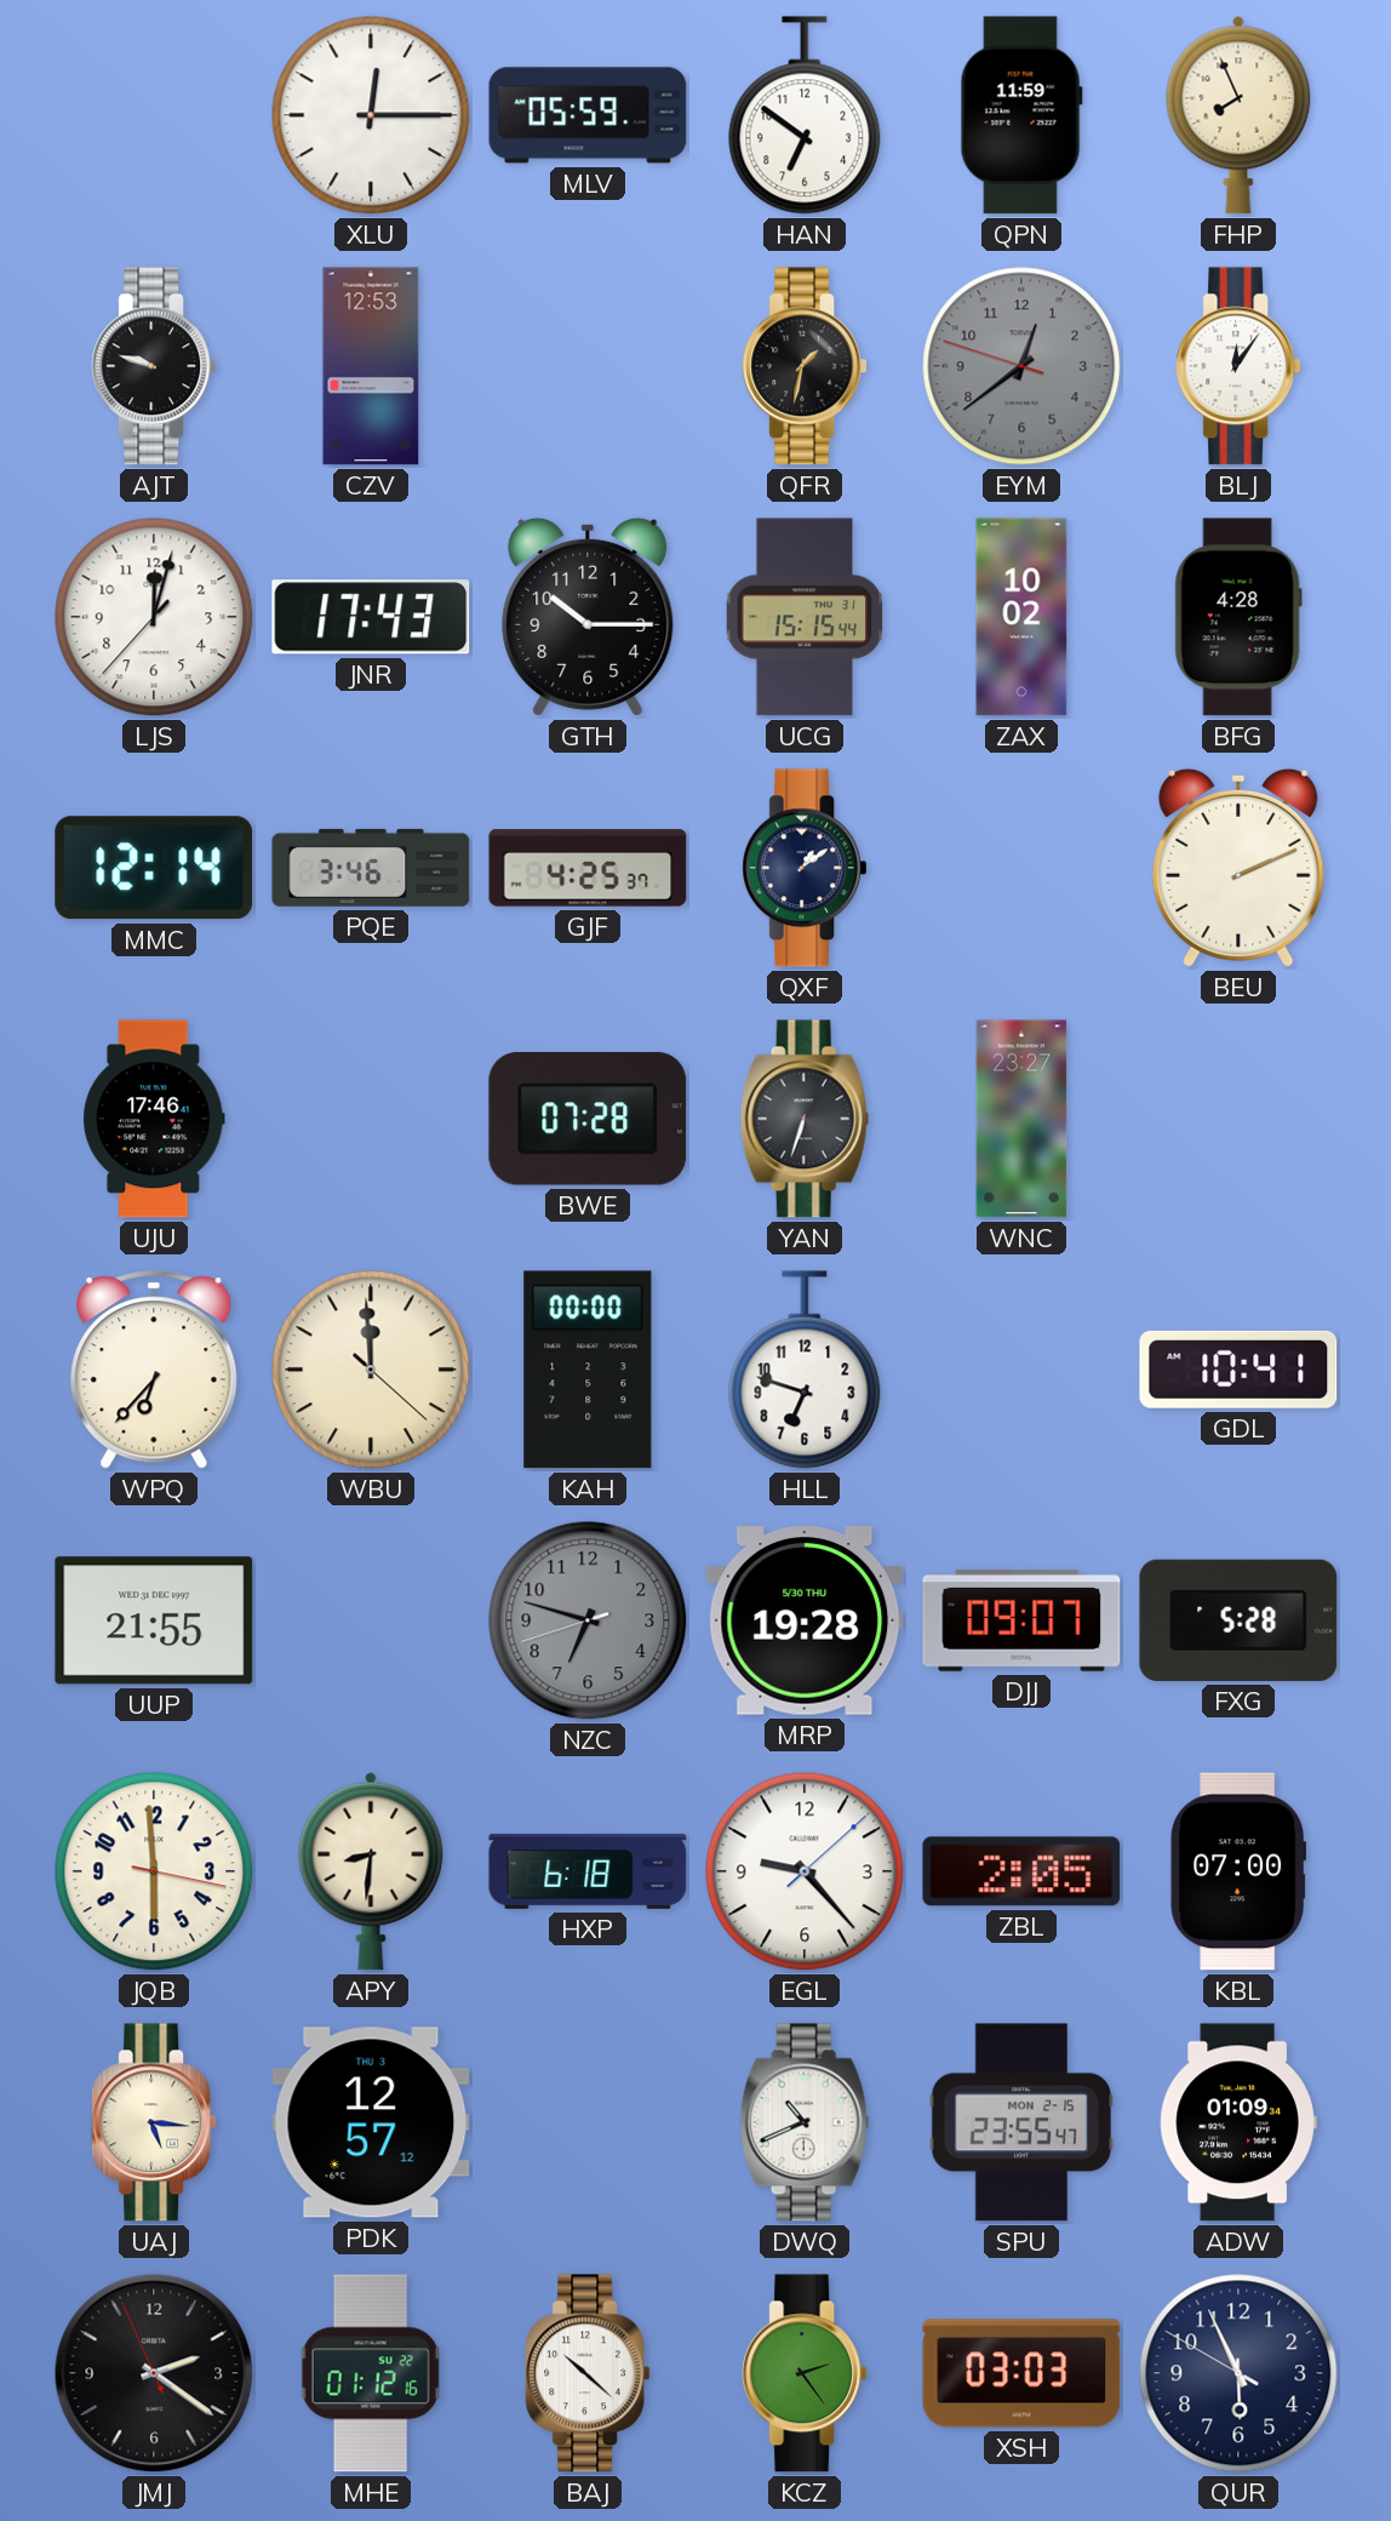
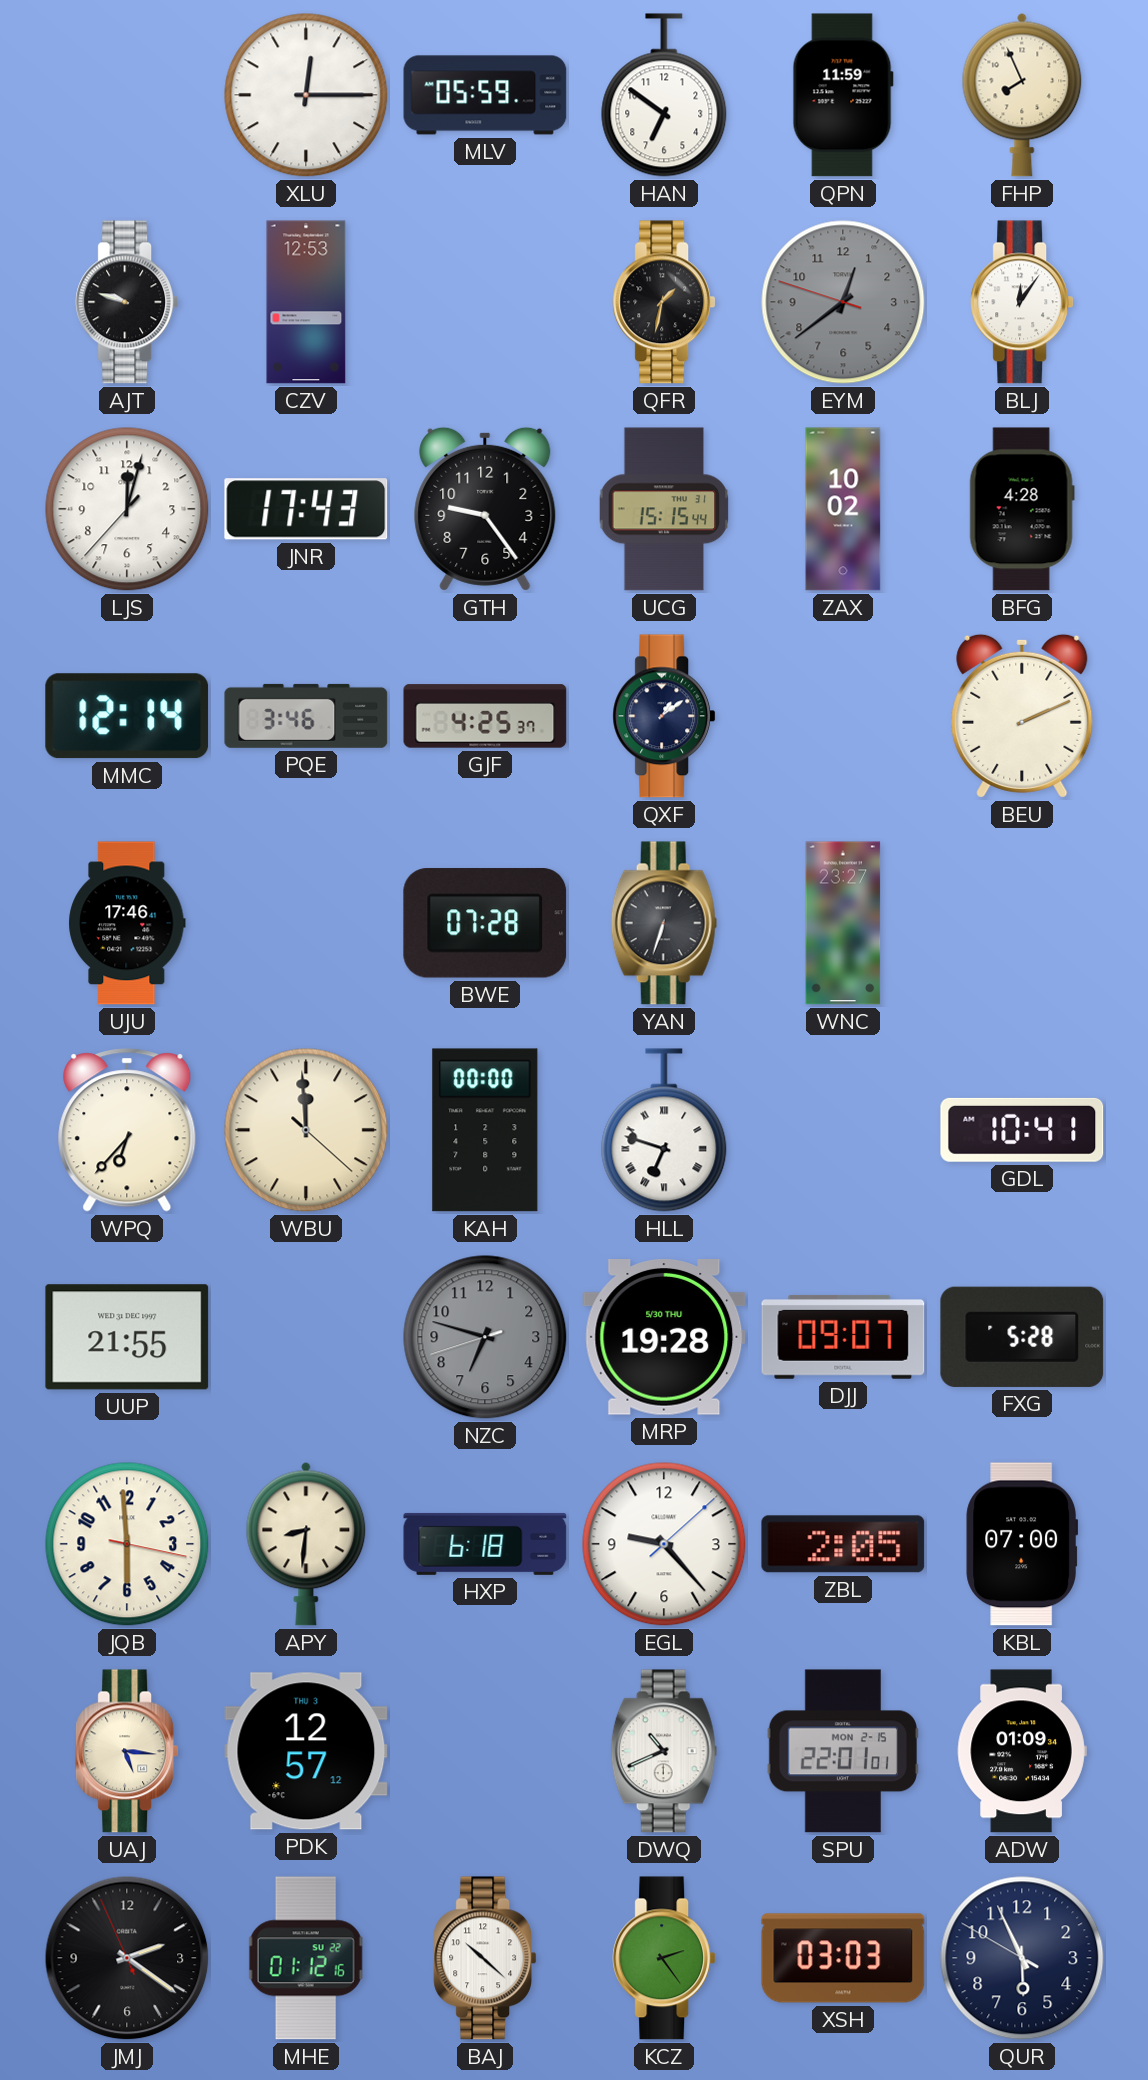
GTH: 10:15 -> 9:24
HLL numerals: Arabic -> Roman
SPU: 23:55 -> 22:01
